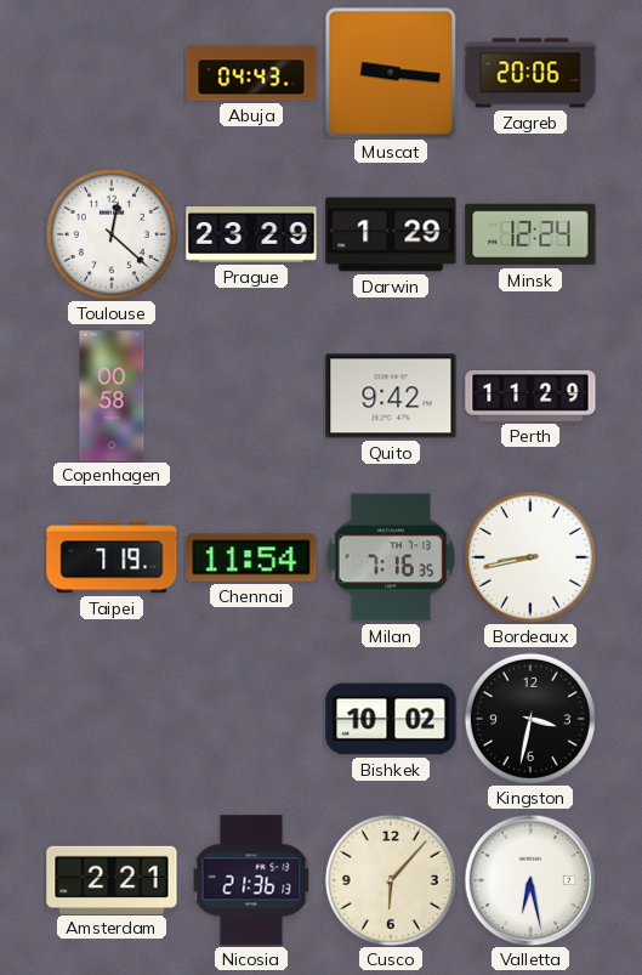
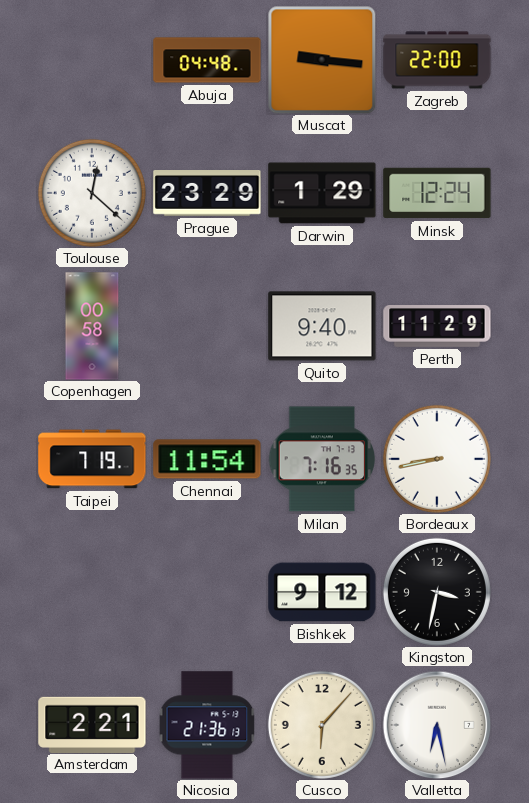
Abuja: 04:43 -> 04:48
Zagreb: 20:06 -> 22:00
Quito: 9:42 -> 9:40
Bishkek: 10:02 -> 9:12
